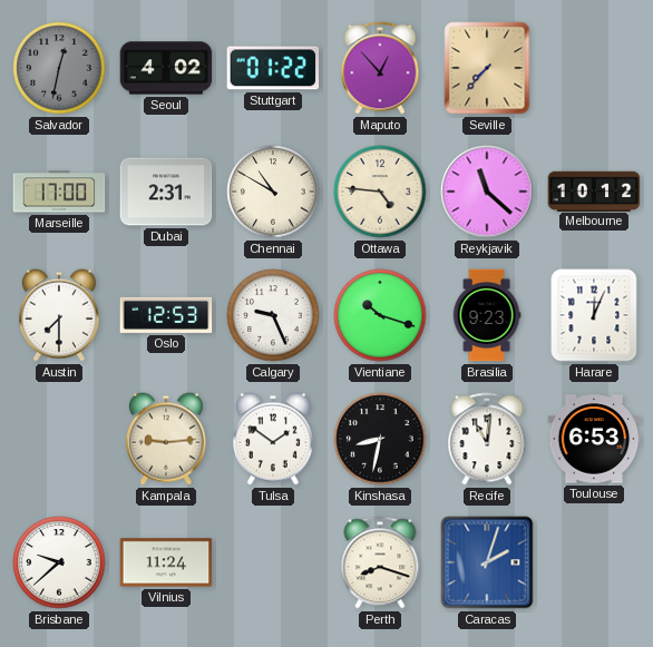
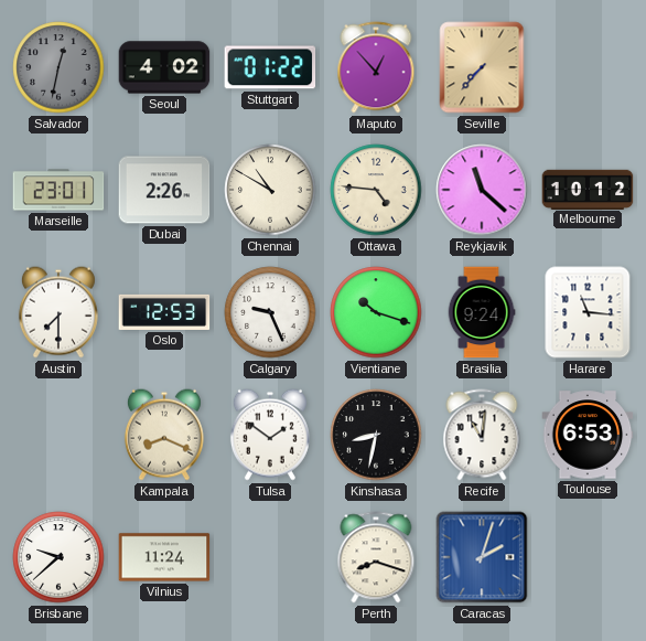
Marseille: 17:00 -> 23:01
Dubai: 2:31 -> 2:26
Brasilia: 9:23 -> 9:24
Harare: 12:04 -> 11:16
Kampala: 9:14 -> 8:19
